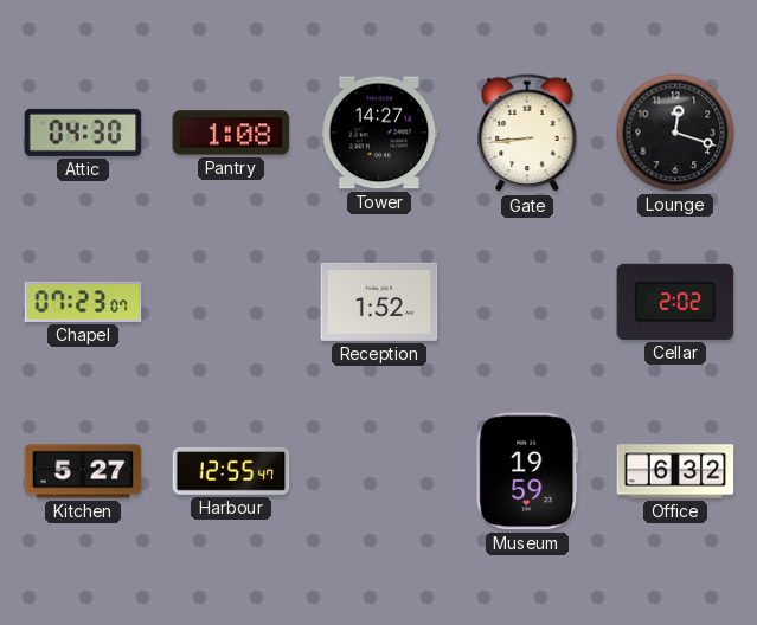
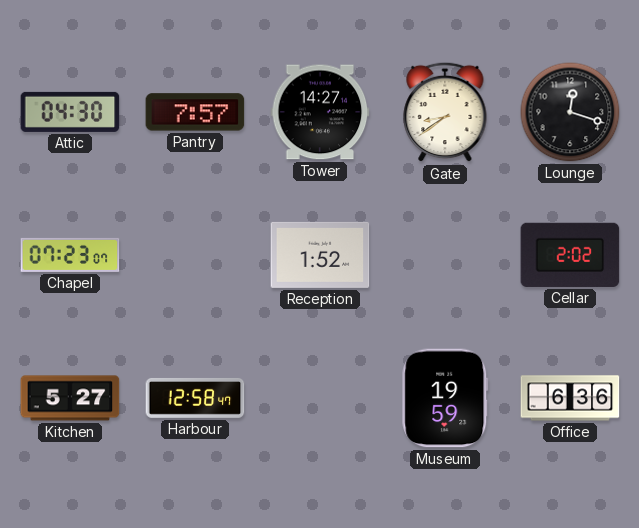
Pantry: 1:08 -> 7:57
Gate: 8:44 -> 8:39
Harbour: 12:55 -> 12:58
Office: 6:32 -> 6:36
